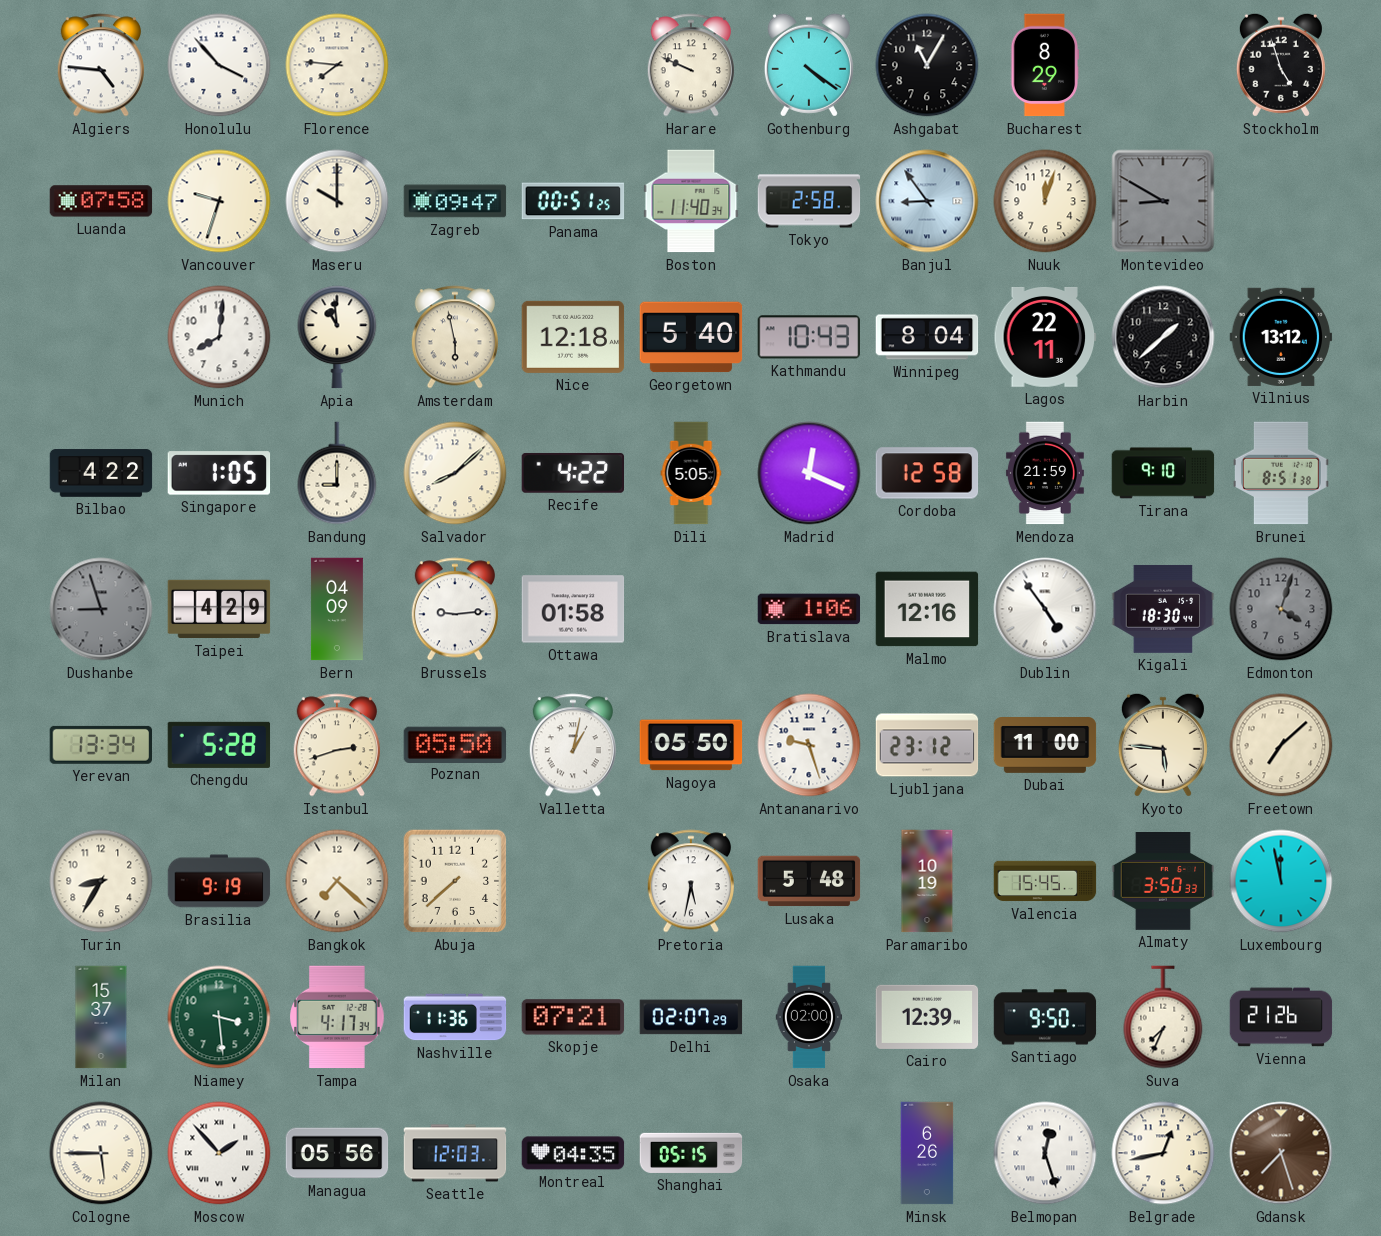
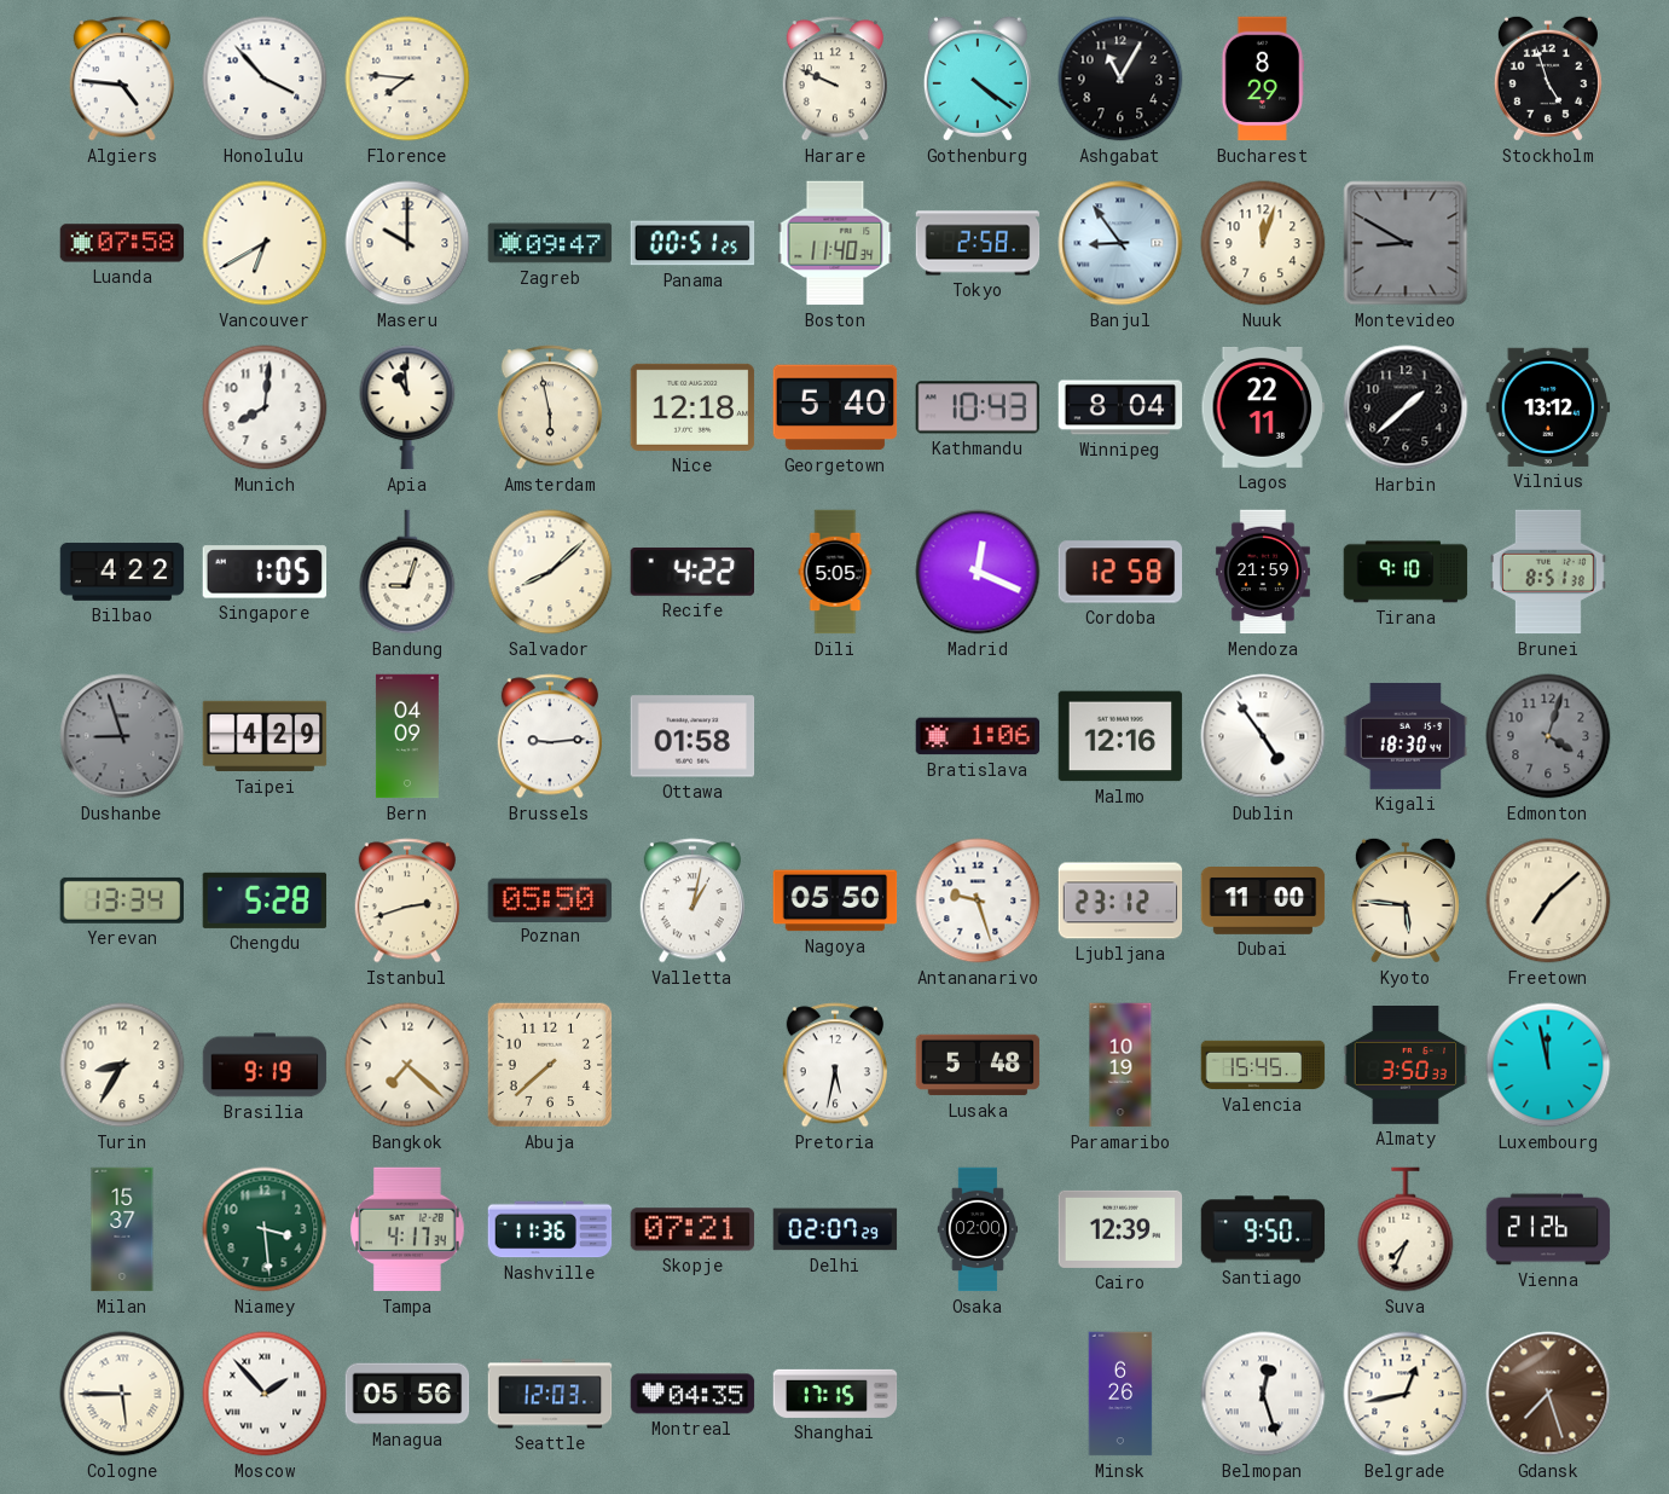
Vancouver: 9:33 -> 6:40
Bandung: 9:00 -> 9:03
Shanghai: 05:15 -> 17:15
